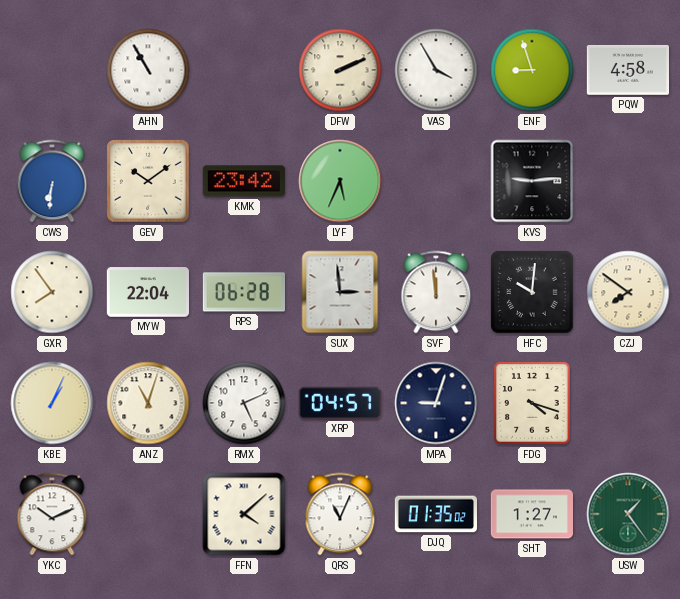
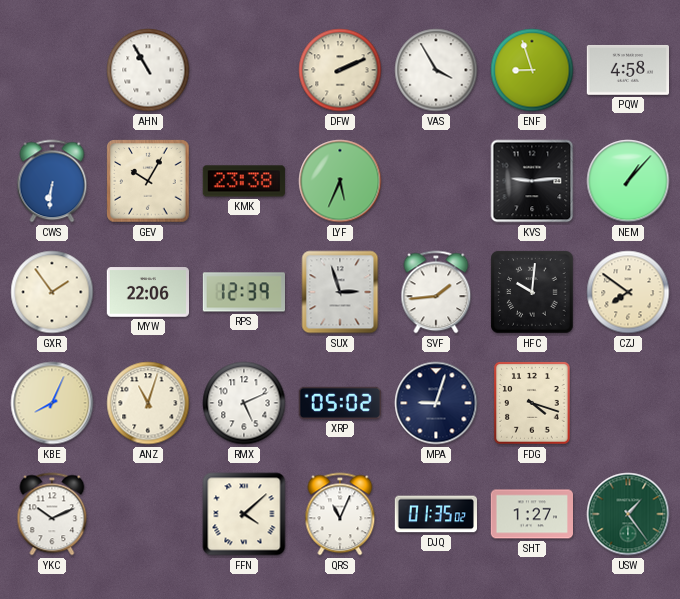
GEV: 10:09 -> 10:05
KMK: 23:42 -> 23:38
NEM: none -> 1:07
GXR: 7:54 -> 1:54
MYW: 22:04 -> 22:06
RPS: 06:28 -> 12:39
SUX: 2:59 -> 2:57
SVF: 11:59 -> 1:44
KBE: 1:04 -> 8:04
XRP: 04:57 -> 05:02
